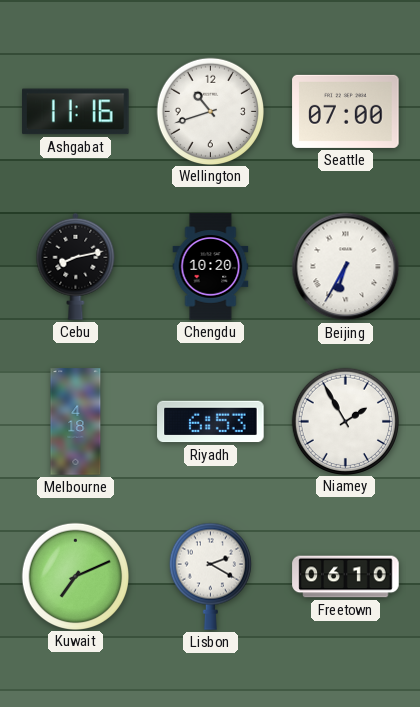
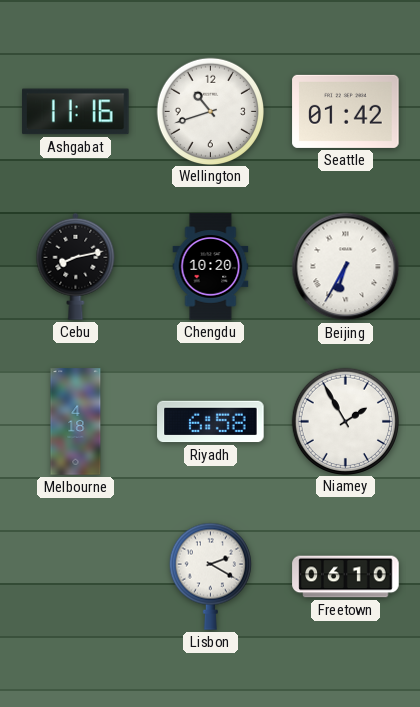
Seattle: 07:00 -> 01:42
Riyadh: 6:53 -> 6:58
Kuwait: 7:11 -> none
